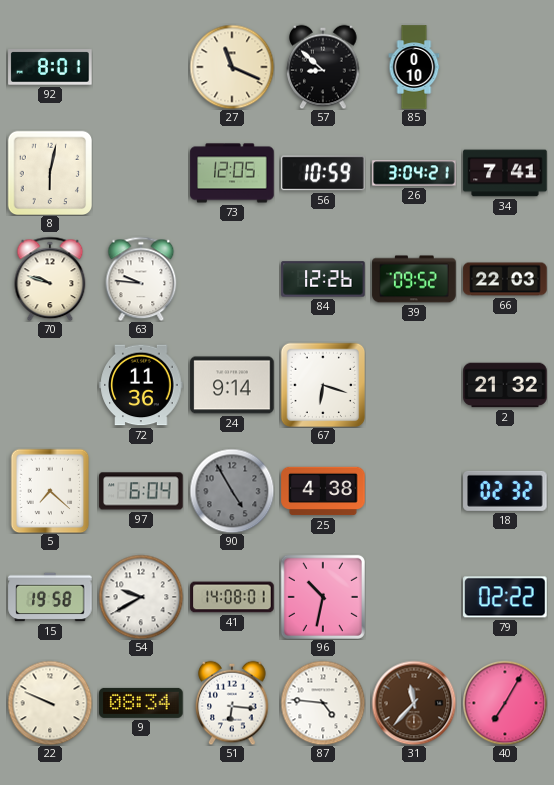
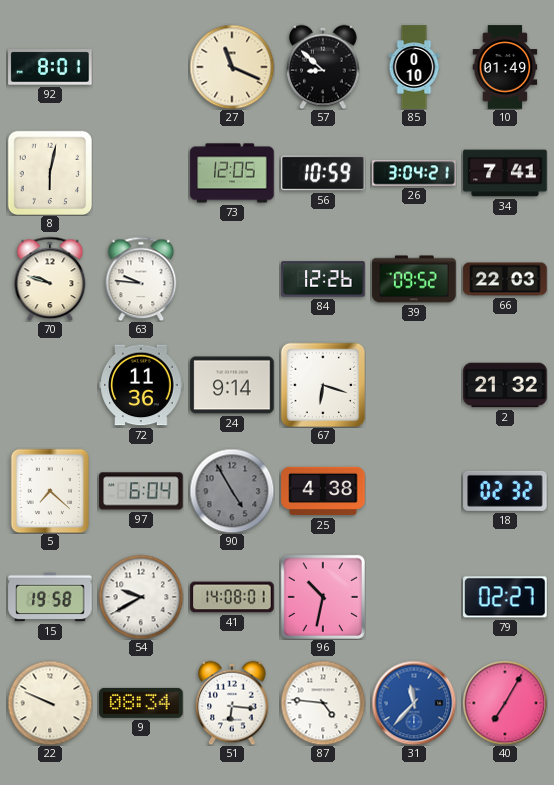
10: none -> 01:49
79: 02:22 -> 02:27
31 dial: brown -> blue
